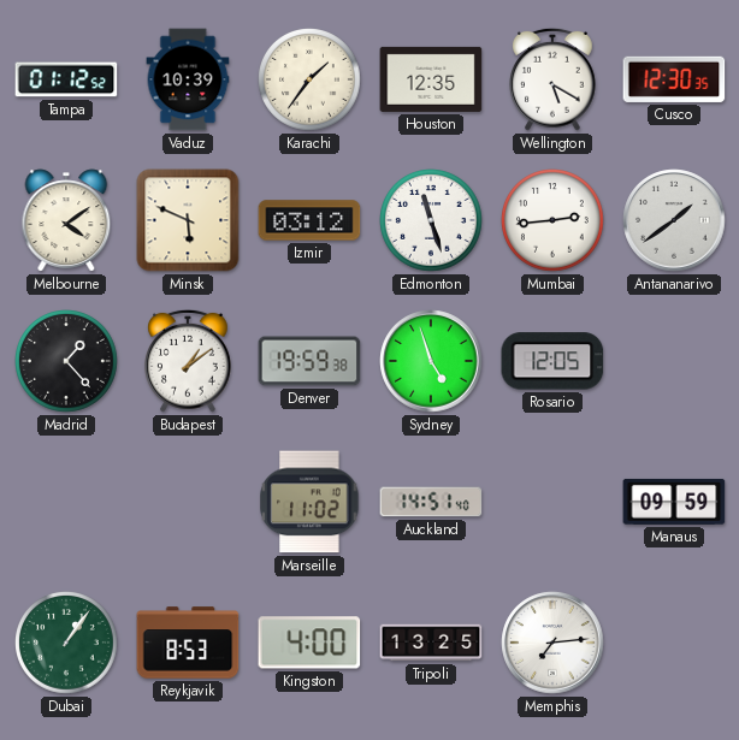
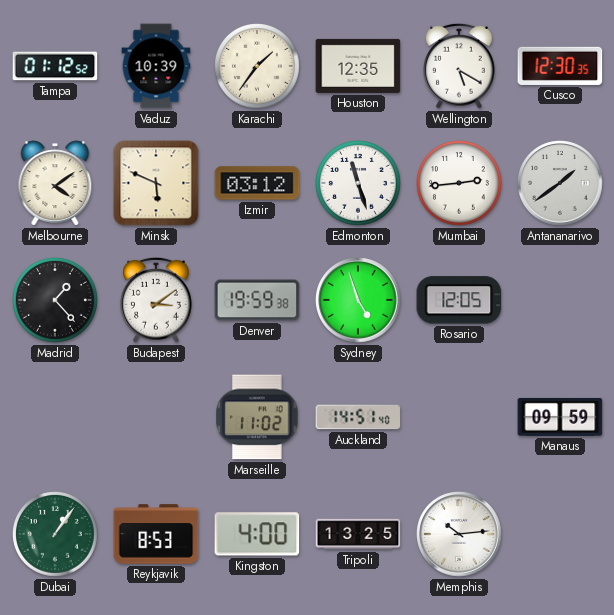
Budapest: 1:09 -> 3:09
Memphis: 7:14 -> 10:14
